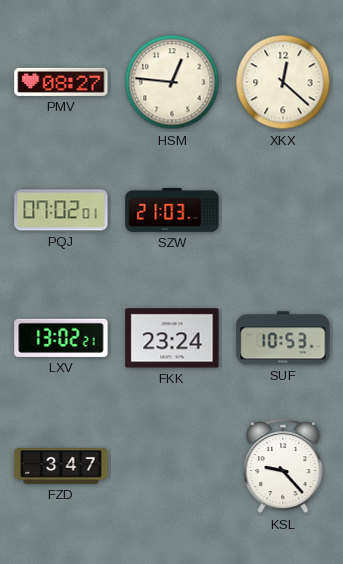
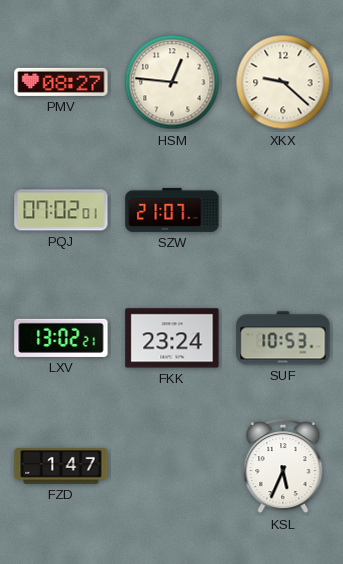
XKX: 12:22 -> 9:22
SZW: 21:03 -> 21:07
FZD: 3:47 -> 1:47
KSL: 9:23 -> 5:34
